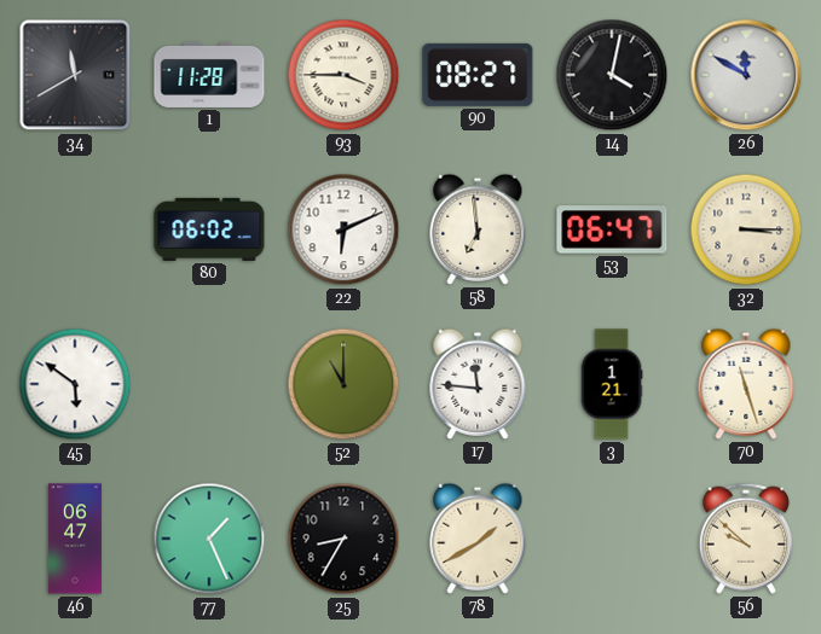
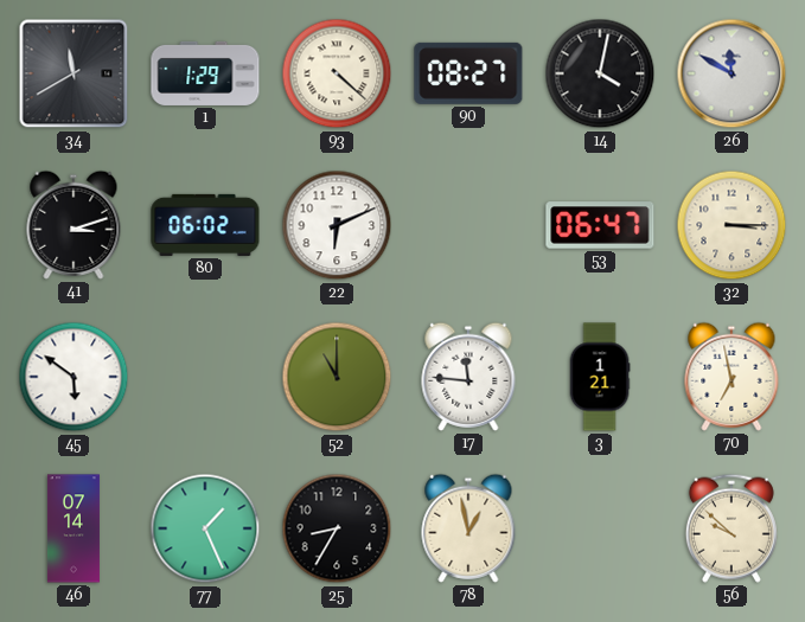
1: 11:28 -> 1:29
93: 3:45 -> 4:22
41: none -> 3:12
58: 6:59 -> none
70: 11:27 -> 6:58
46: 06:47 -> 07:14
78: 1:40 -> 12:58
